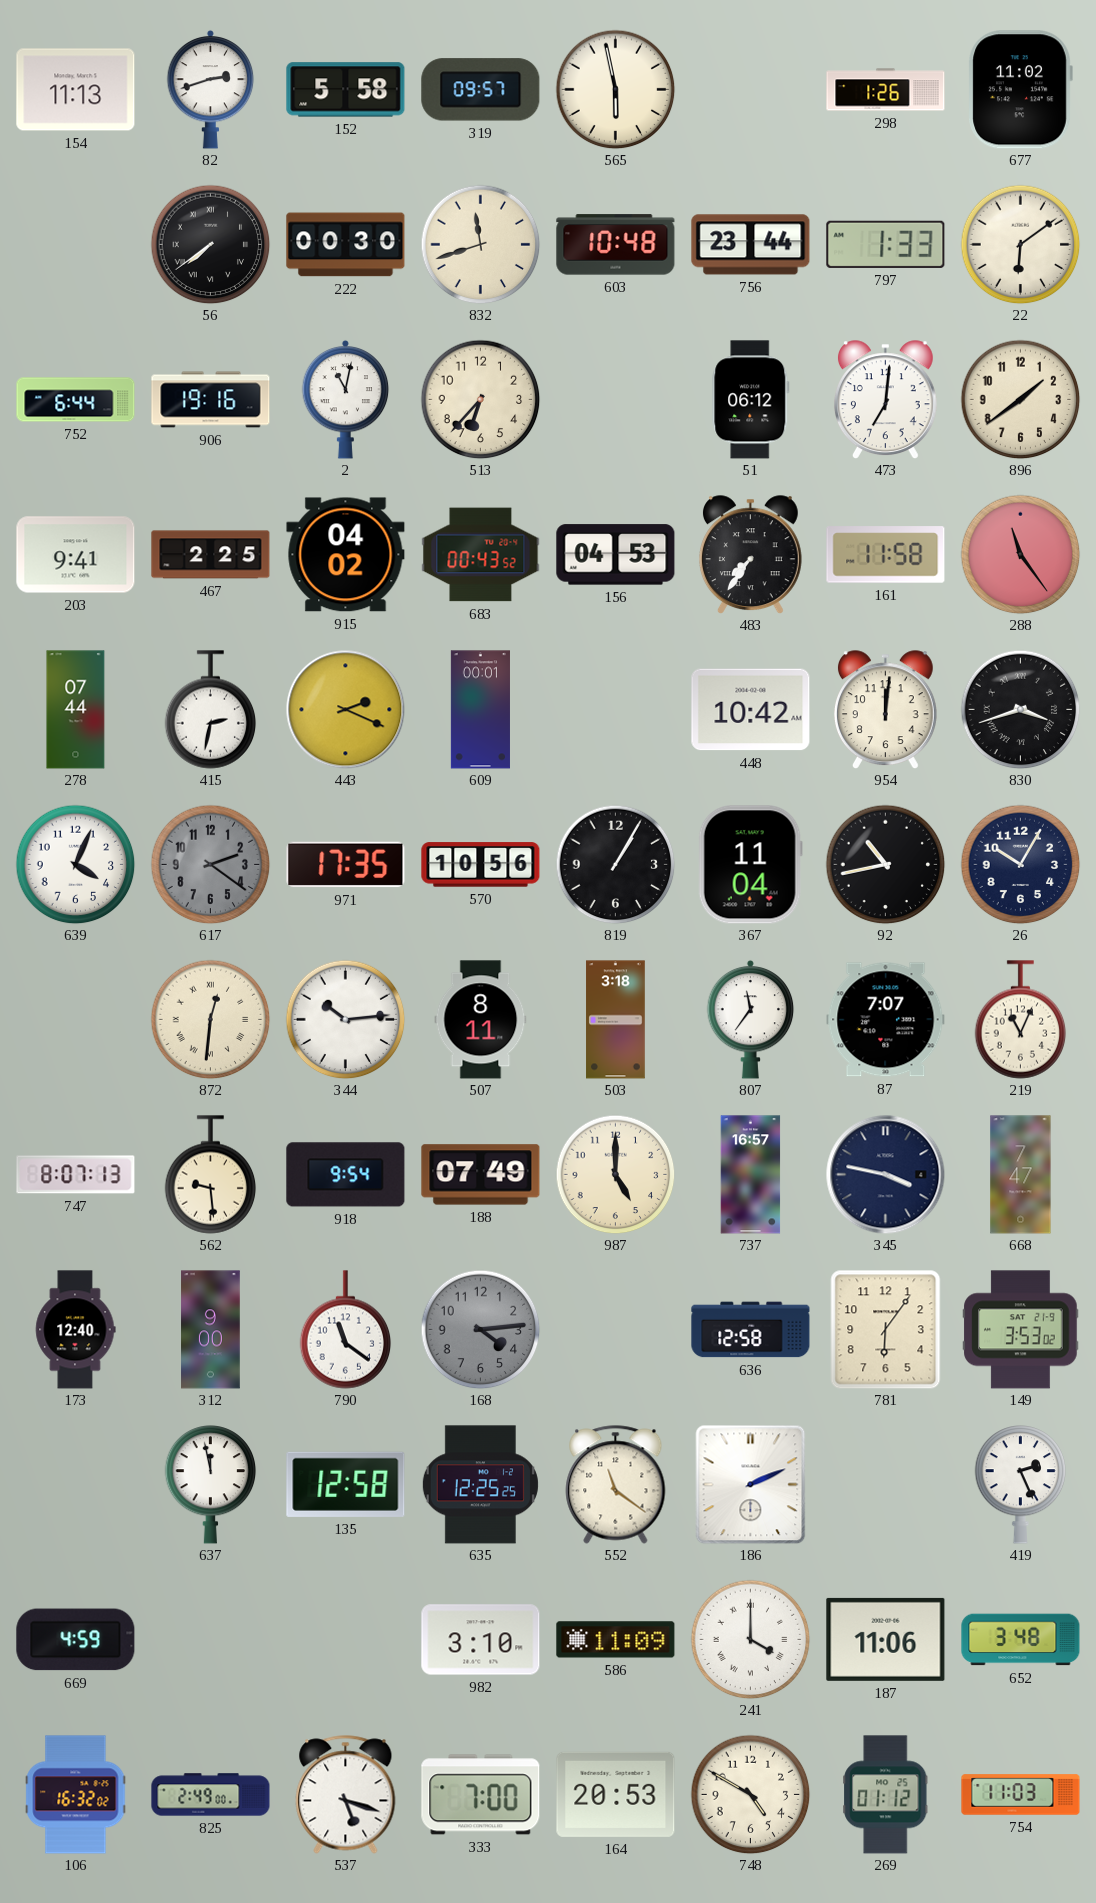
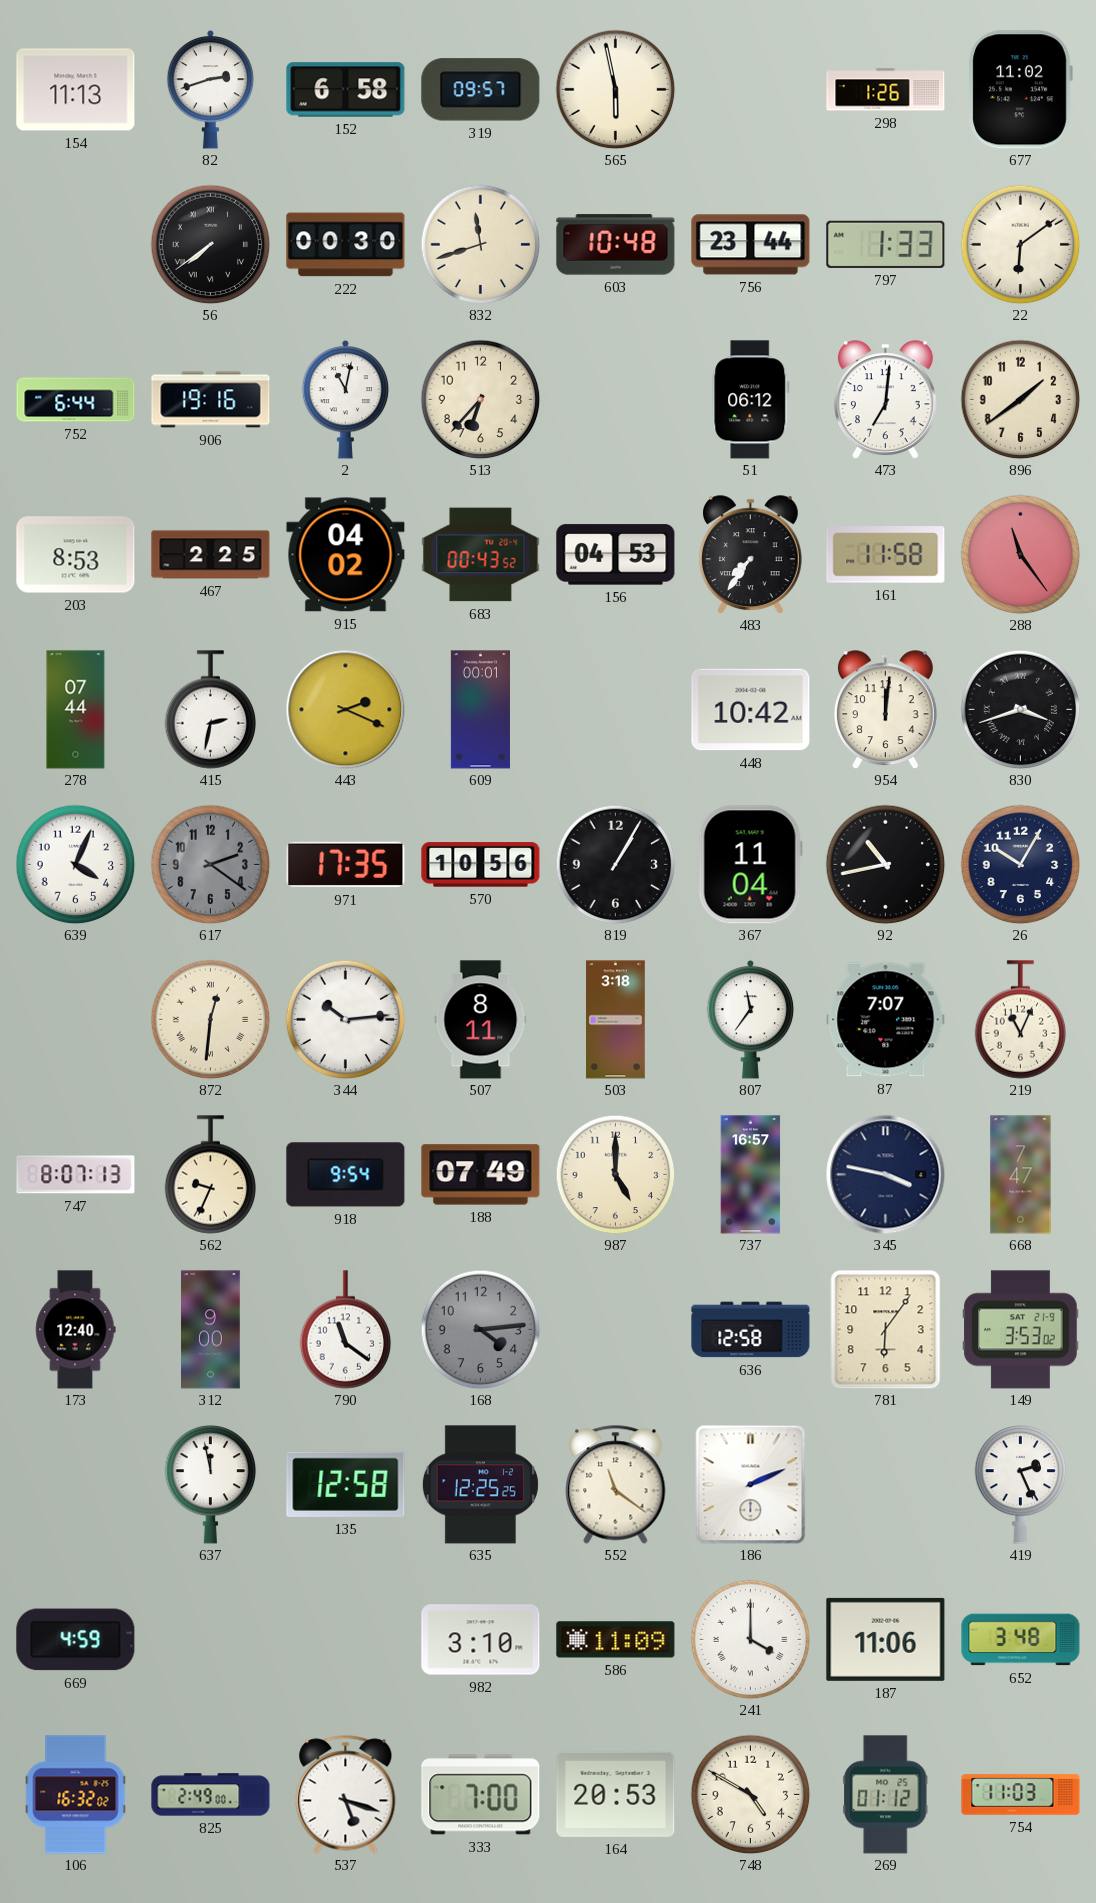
152: 5:58 -> 6:58
203: 9:41 -> 8:53
562: 9:29 -> 9:34
